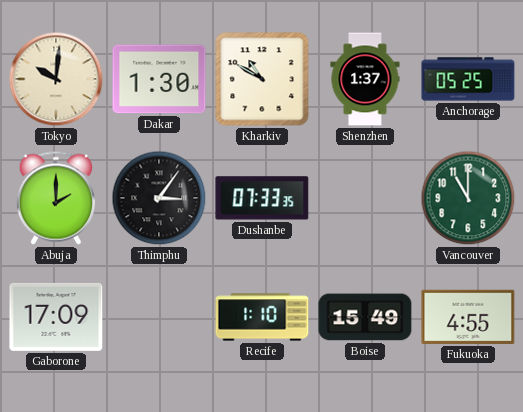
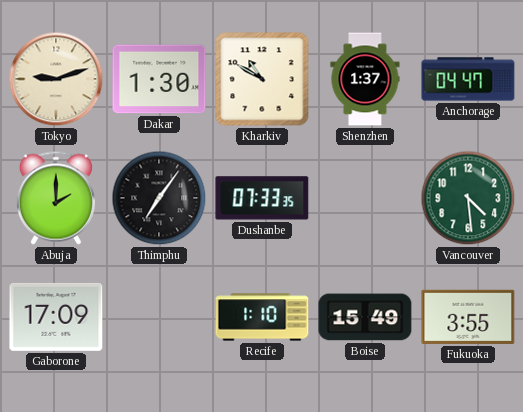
Tokyo: 10:01 -> 9:12
Anchorage: 05:25 -> 04:47
Thimphu: 3:06 -> 7:06
Vancouver: 11:00 -> 4:29
Fukuoka: 4:55 -> 3:55
